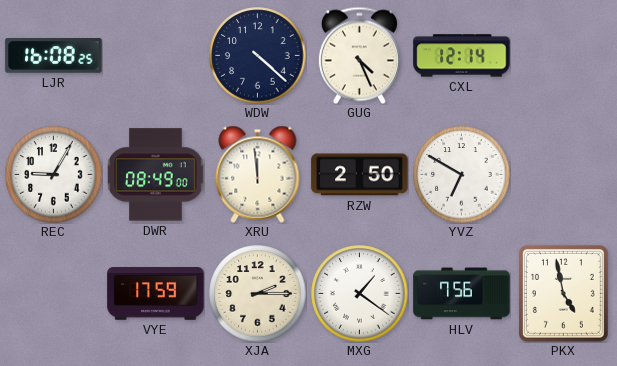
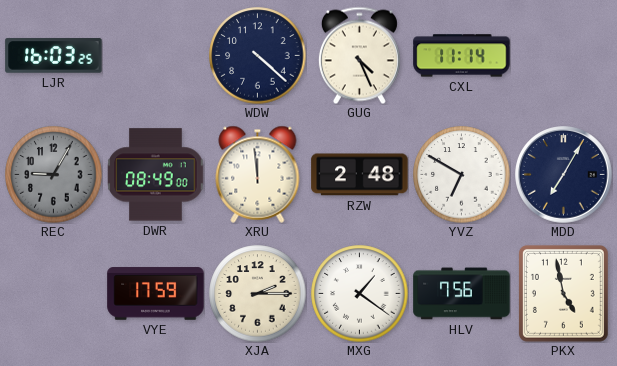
LJR: 16:08 -> 16:03
CXL: 12:14 -> 11:14
REC dial: white -> grey
RZW: 2:50 -> 2:48
MDD: none -> 7:05
